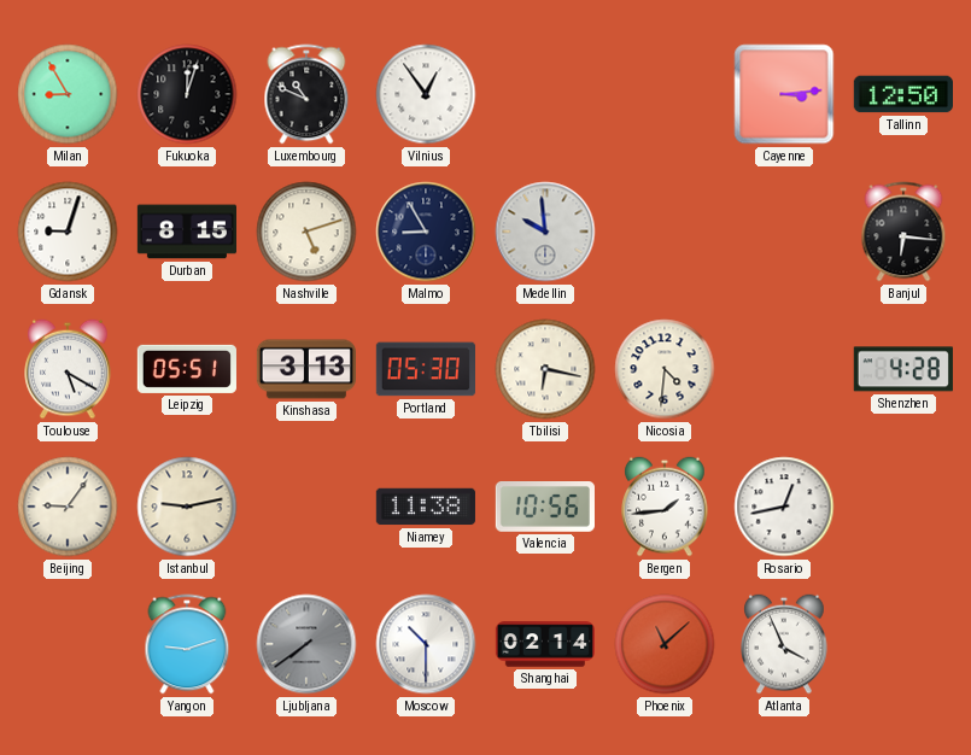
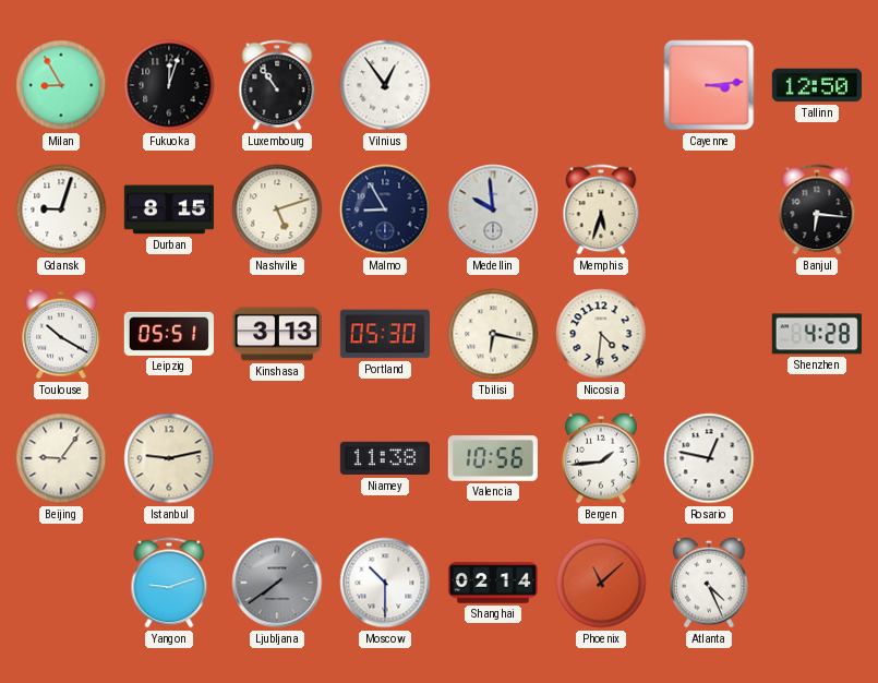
Luxembourg: 10:49 -> 10:54
Memphis: none -> 5:33
Toulouse: 5:20 -> 10:20
Rosario: 12:43 -> 12:47
Atlanta: 3:56 -> 4:26
